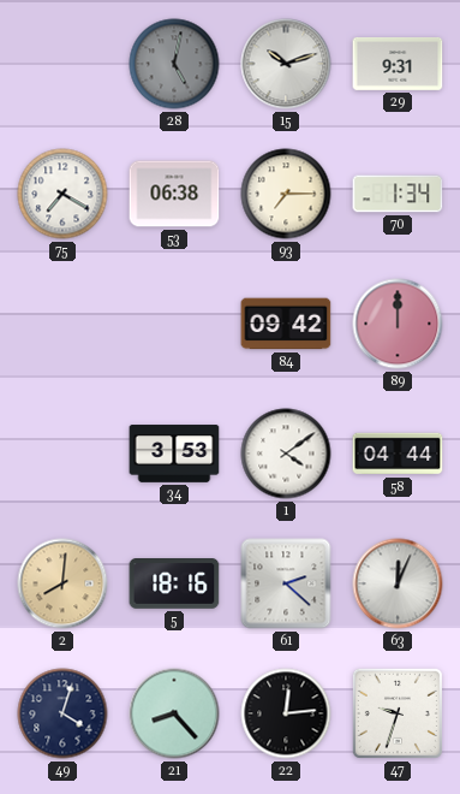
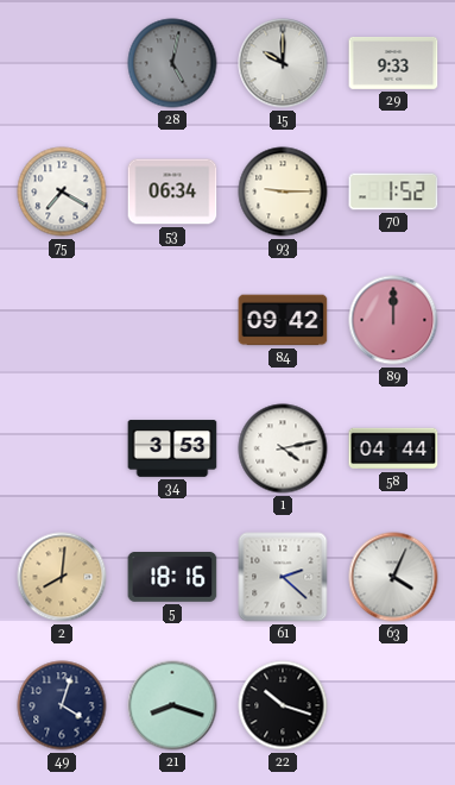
15: 10:12 -> 10:00
29: 9:31 -> 9:33
53: 06:38 -> 06:34
93: 7:15 -> 9:15
70: 1:34 -> 1:52
1: 4:09 -> 4:13
63: 12:04 -> 4:04
21: 8:23 -> 8:18
22: 12:14 -> 10:18
47: 9:33 -> none
